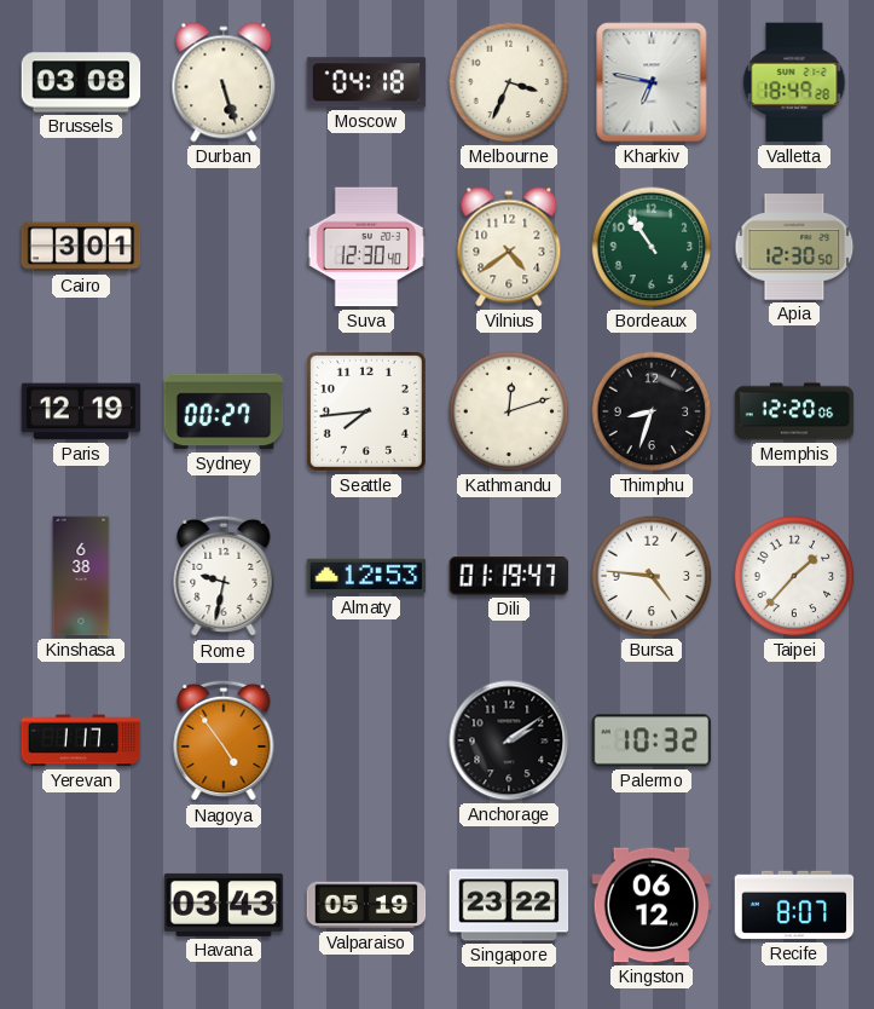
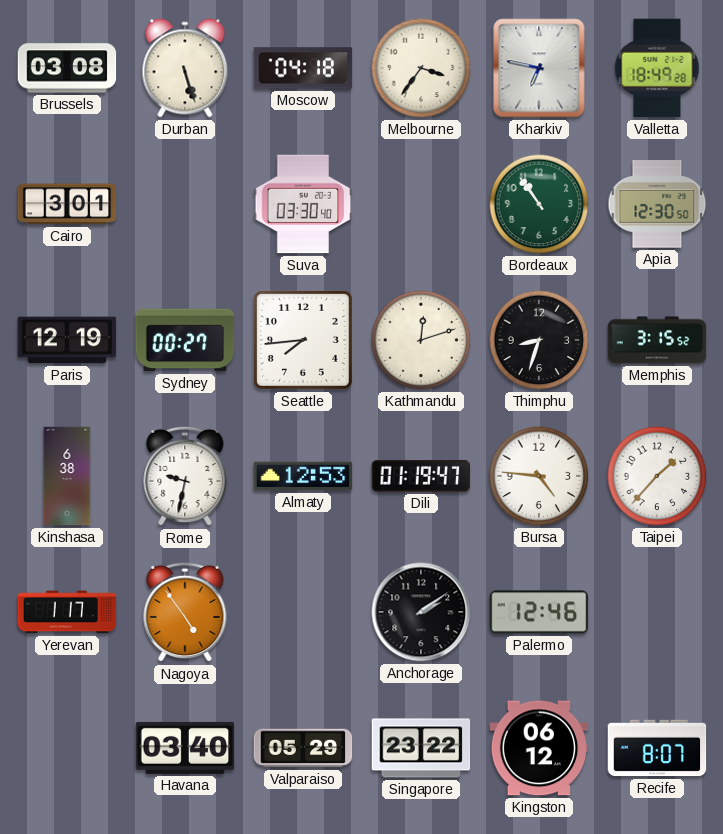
Melbourne: 3:34 -> 3:36
Suva: 12:30 -> 03:30
Vilnius: 4:39 -> none
Memphis: 12:20 -> 3:15
Palermo: 10:32 -> 12:46
Havana: 03:43 -> 03:40
Valparaiso: 05:19 -> 05:29
